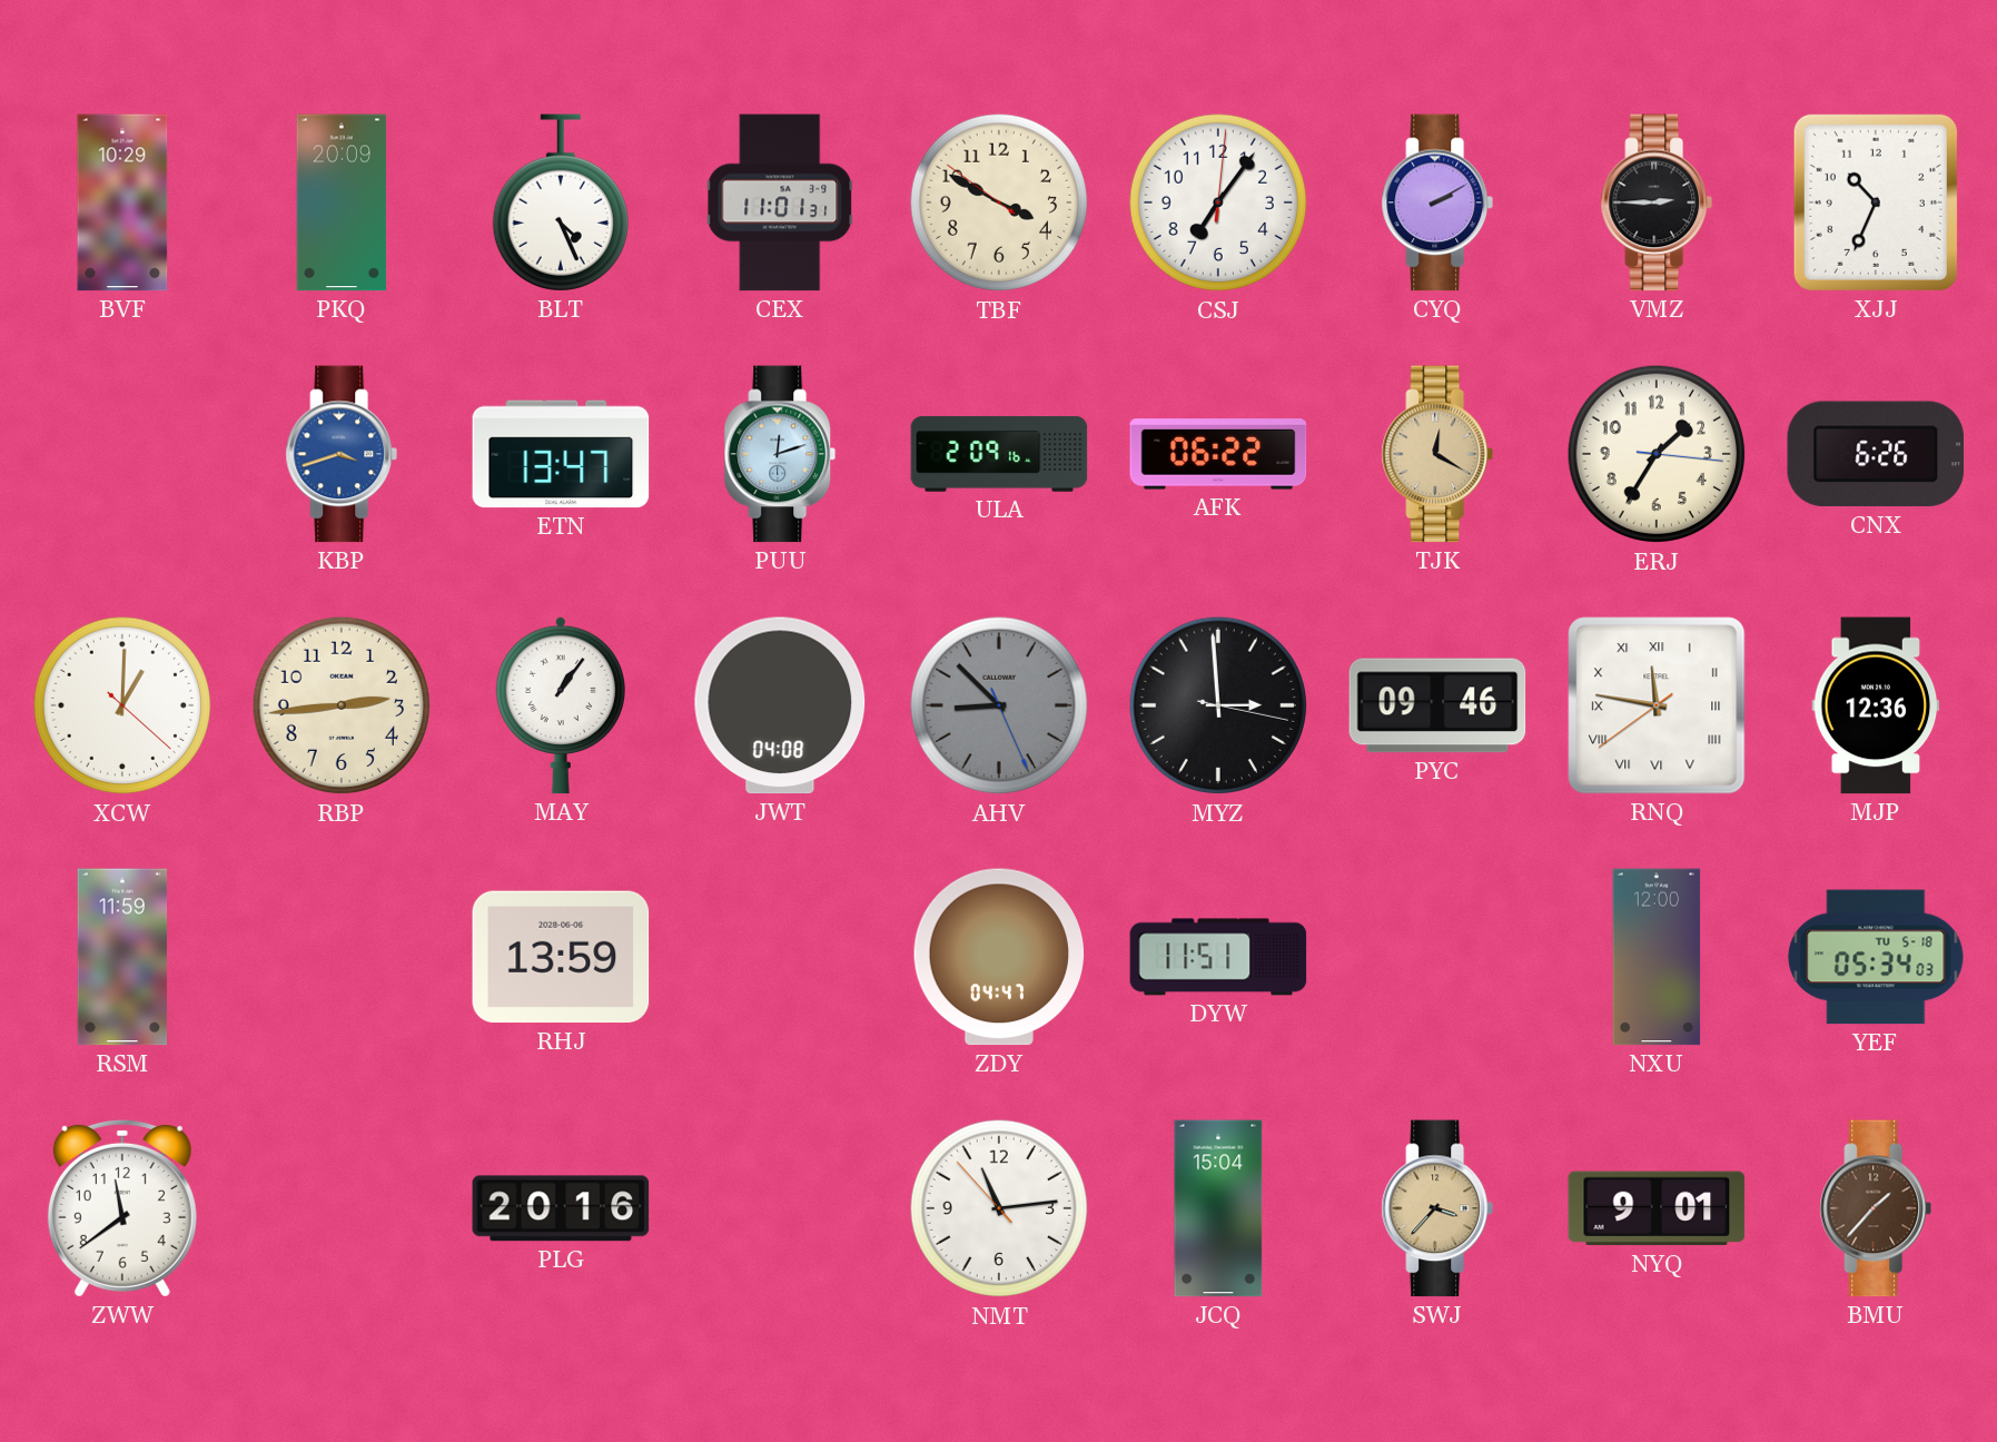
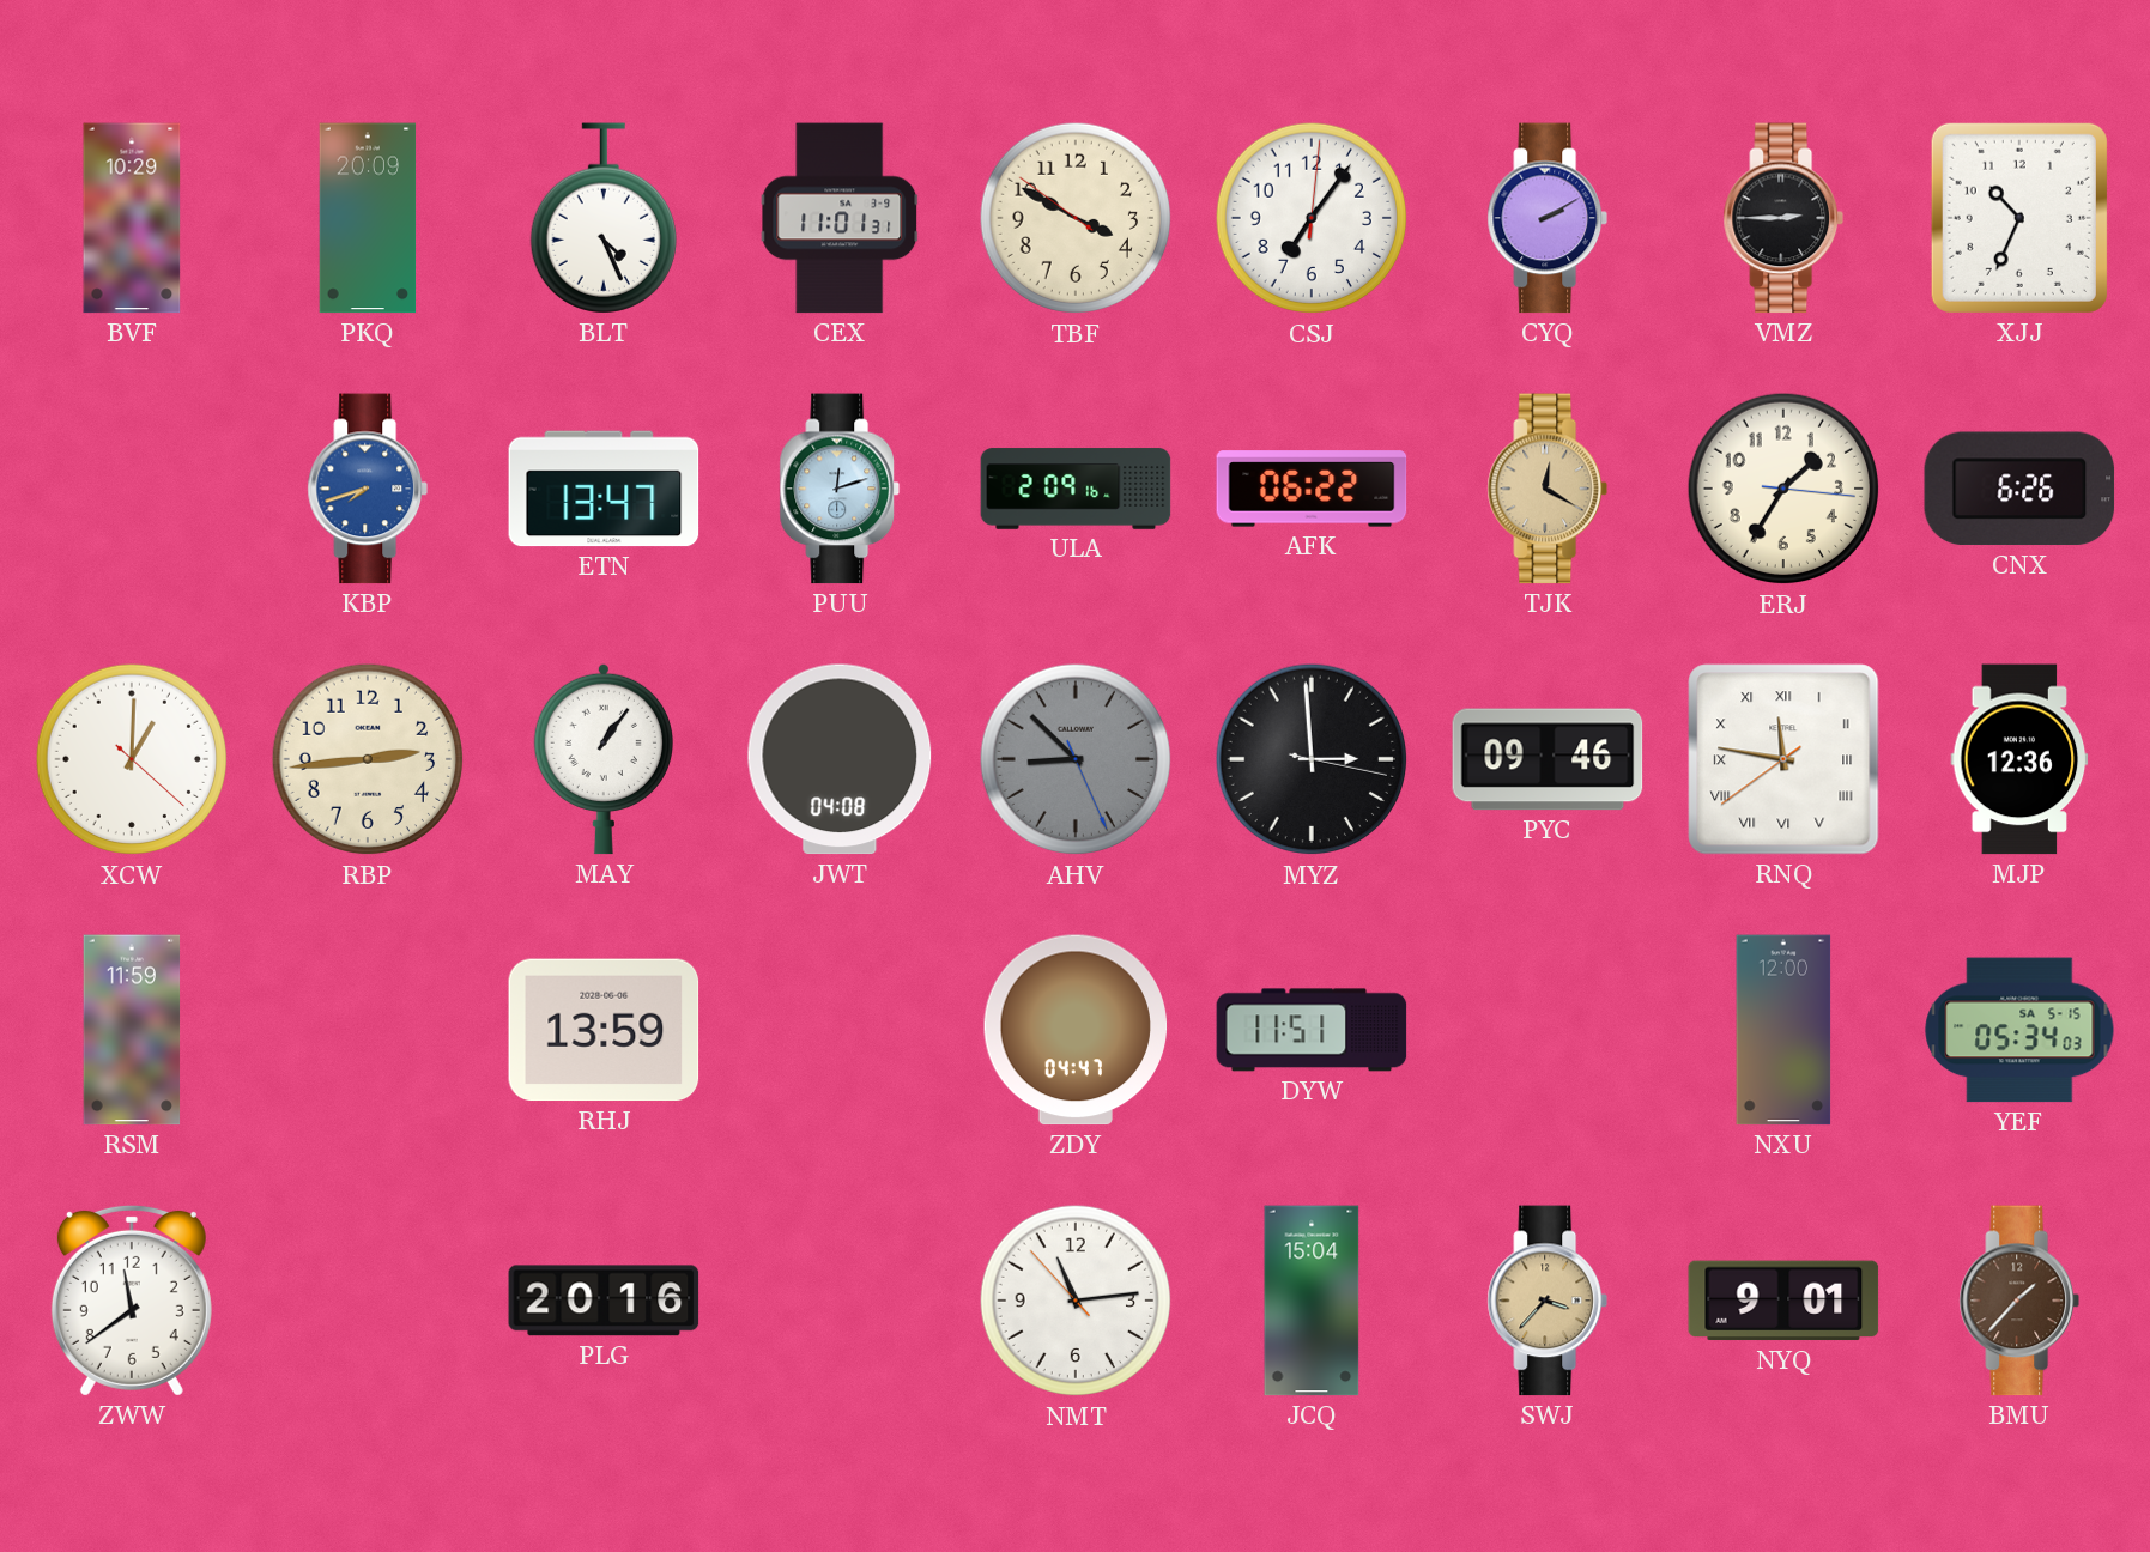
KBP: 3:42 -> 7:42
YEF date: TU 5-18 -> SA 5-15
